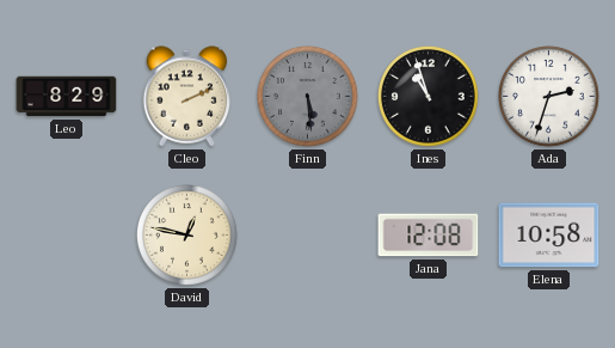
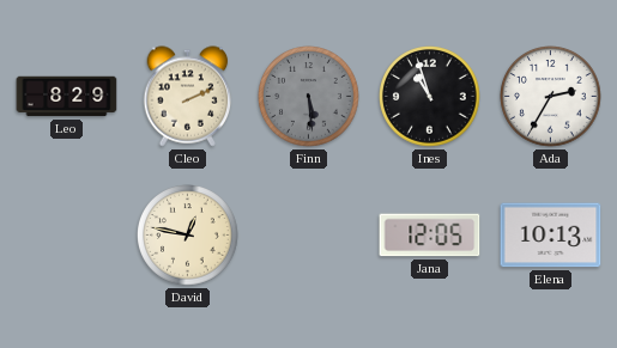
Ada: 2:33 -> 2:35
Jana: 12:08 -> 12:05
Elena: 10:58 -> 10:13
